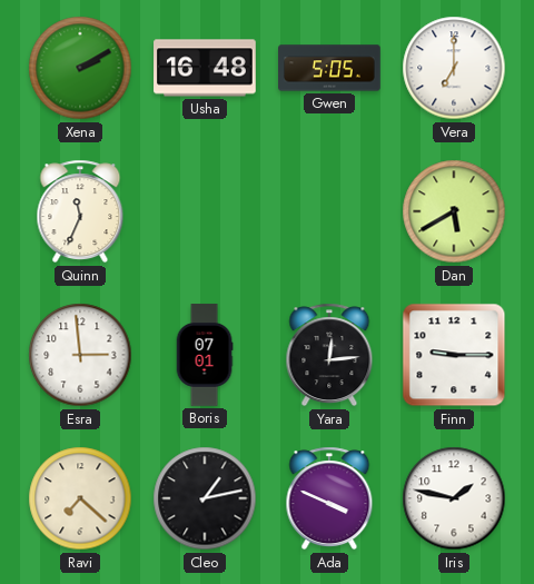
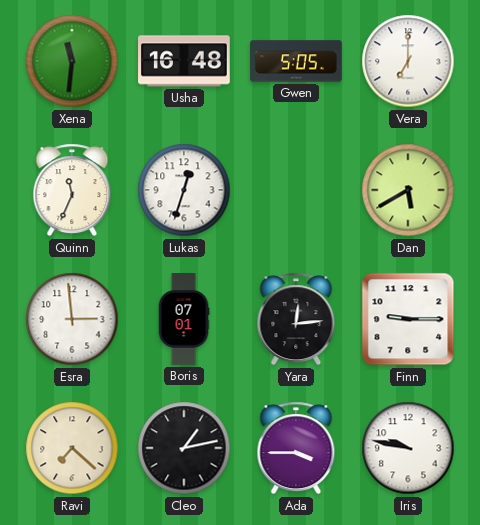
Xena: 2:10 -> 11:31
Lukas: none -> 12:33
Ada: 3:49 -> 3:45
Iris: 1:47 -> 9:47
